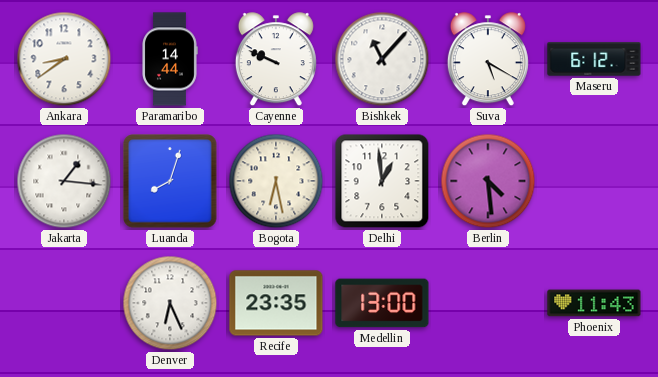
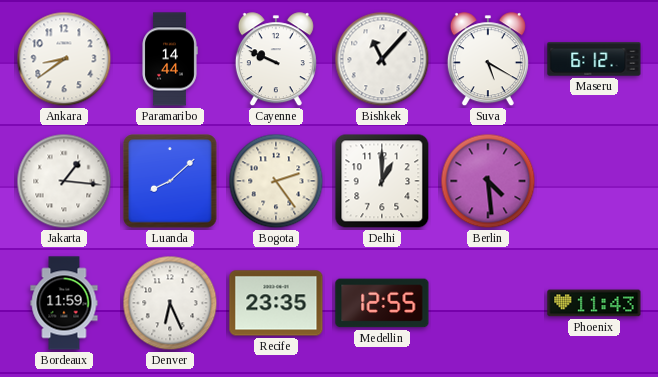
Luanda: 8:03 -> 8:08
Bogota: 6:28 -> 2:24
Delhi: 12:59 -> 1:00
Bordeaux: none -> 11:59
Medellin: 13:00 -> 12:55
